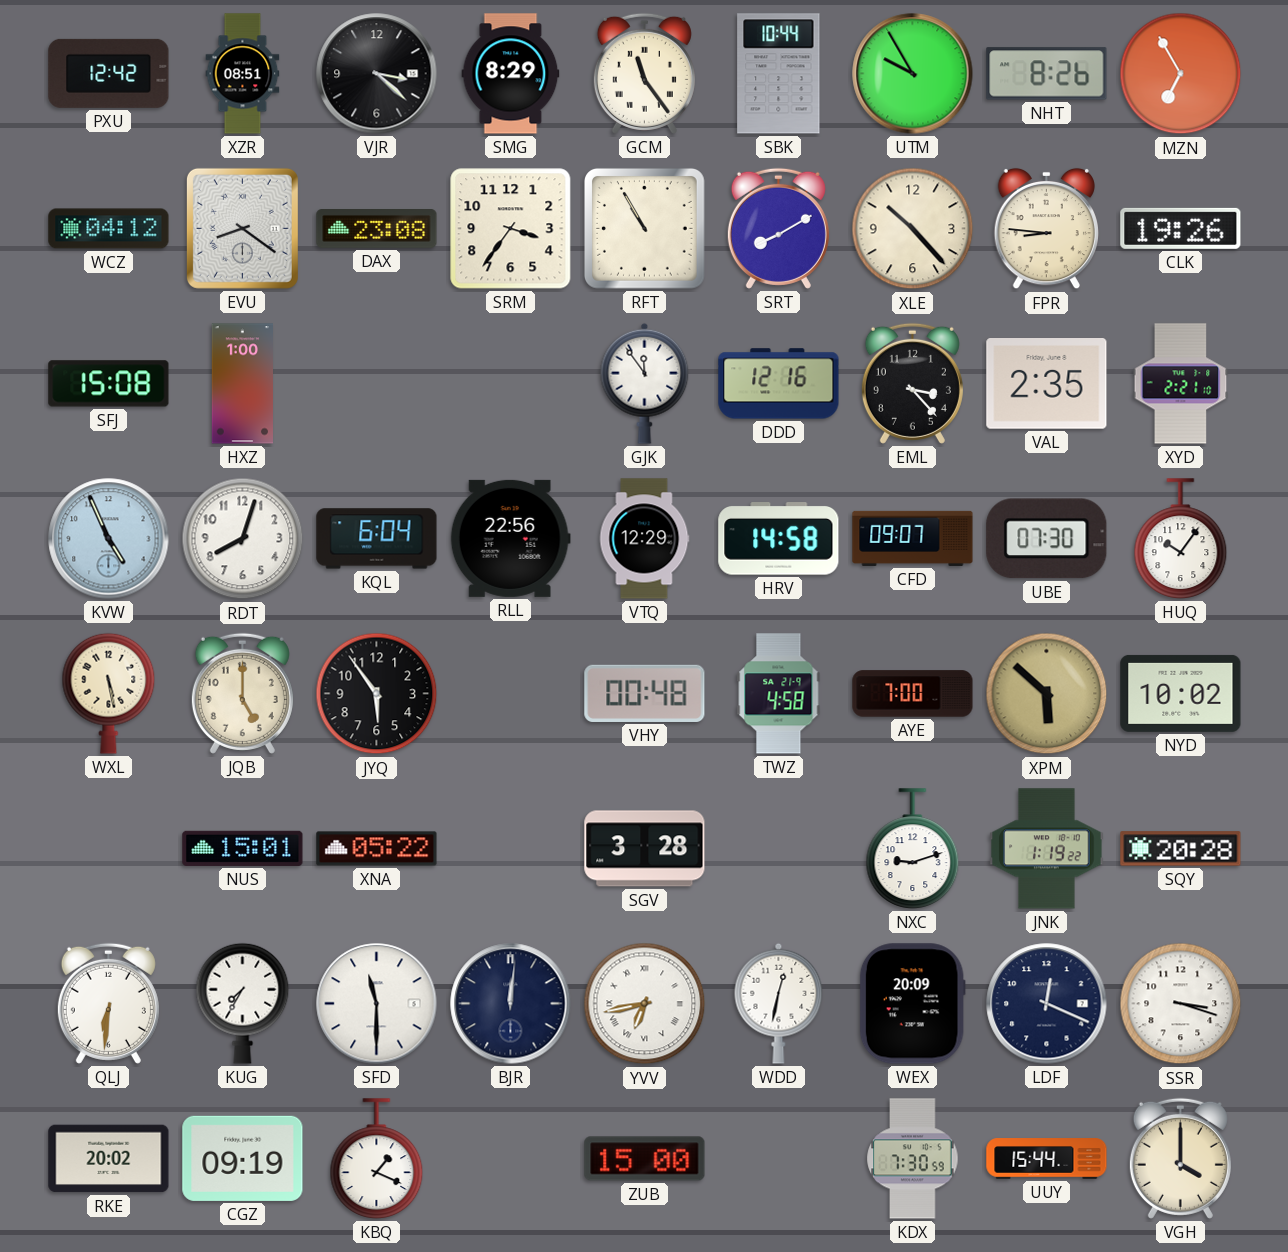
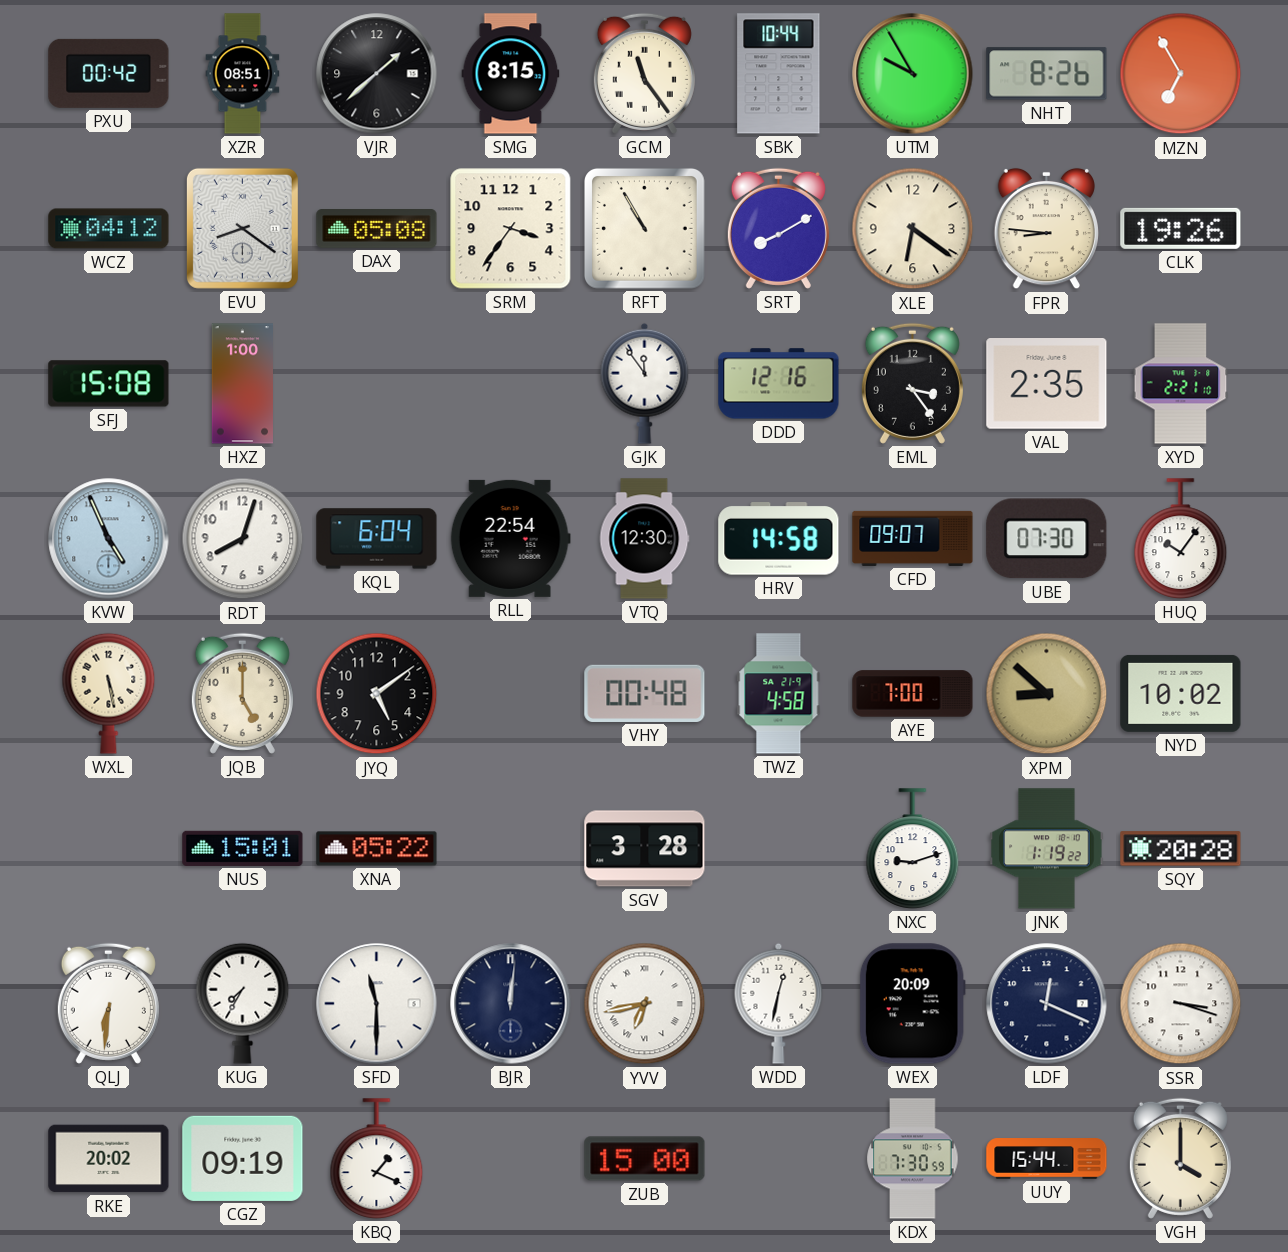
PXU: 12:42 -> 00:42
VJR: 3:22 -> 1:38
SMG: 8:29 -> 8:15
DAX: 23:08 -> 05:08
XLE: 10:23 -> 6:21
EML: 3:23 -> 3:24
RLL: 22:56 -> 22:54
VTQ: 12:29 -> 12:30
JYQ: 5:54 -> 5:09
XPM: 5:52 -> 8:52
